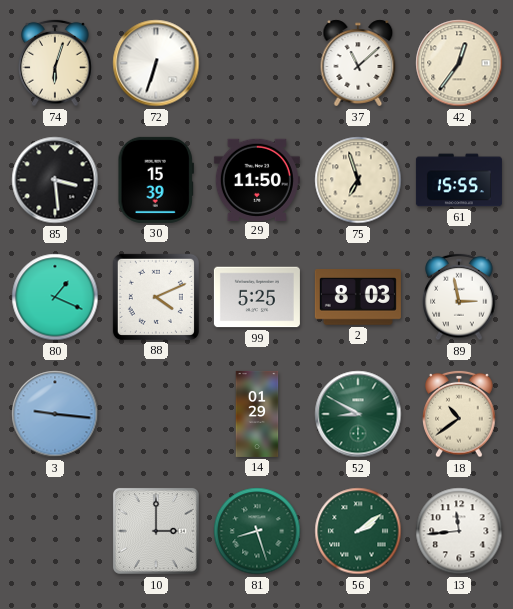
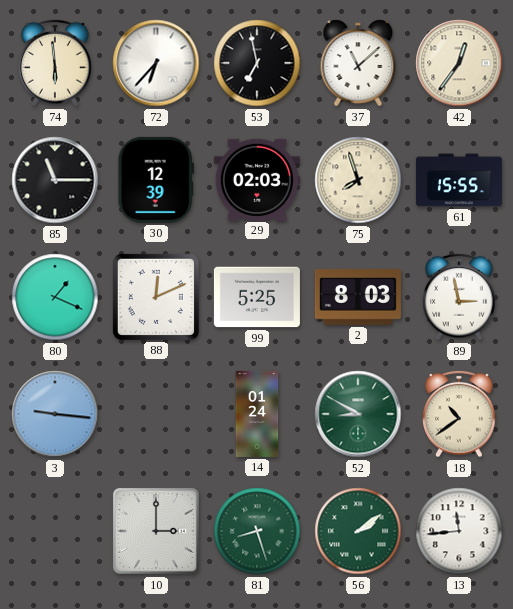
74: 6:03 -> 5:59
72: 6:33 -> 6:37
53: none -> 6:58
85: 3:29 -> 11:15
30: 15:39 -> 12:39
29: 11:50 -> 02:03
75: 6:57 -> 7:57
88: 4:11 -> 12:11
14: 01:29 -> 01:24
